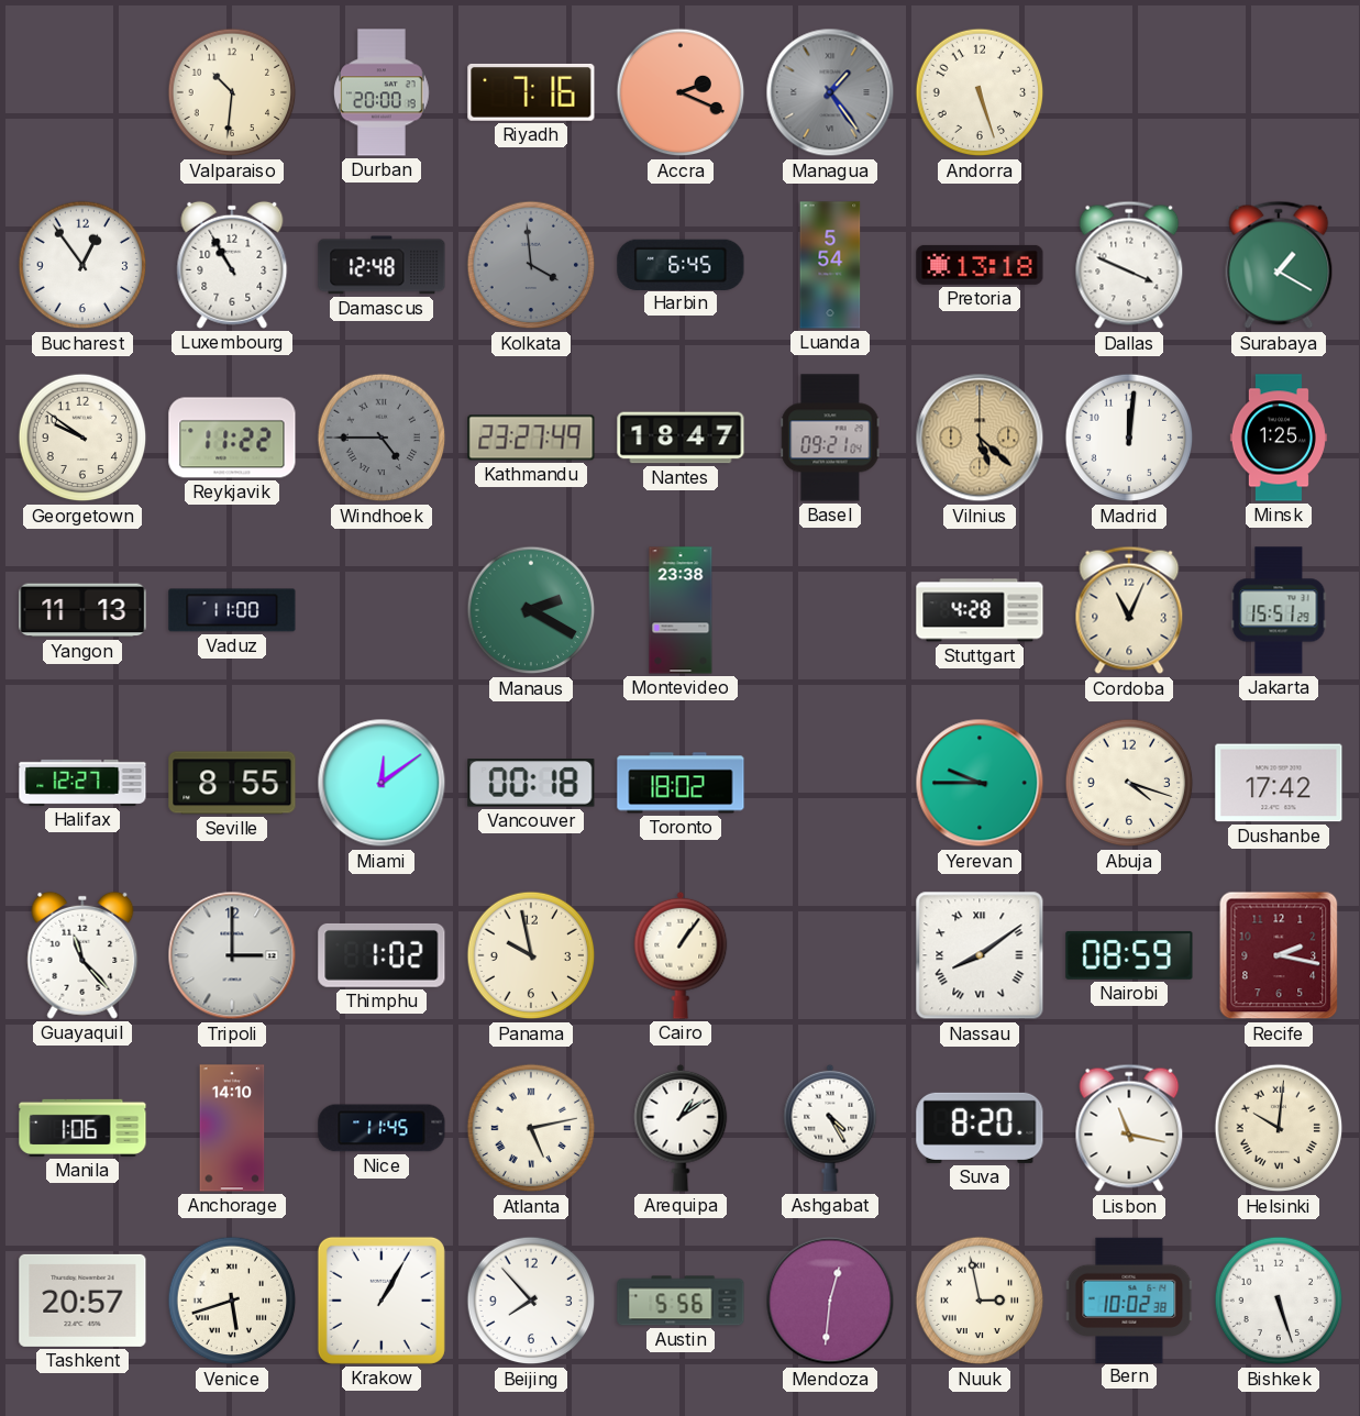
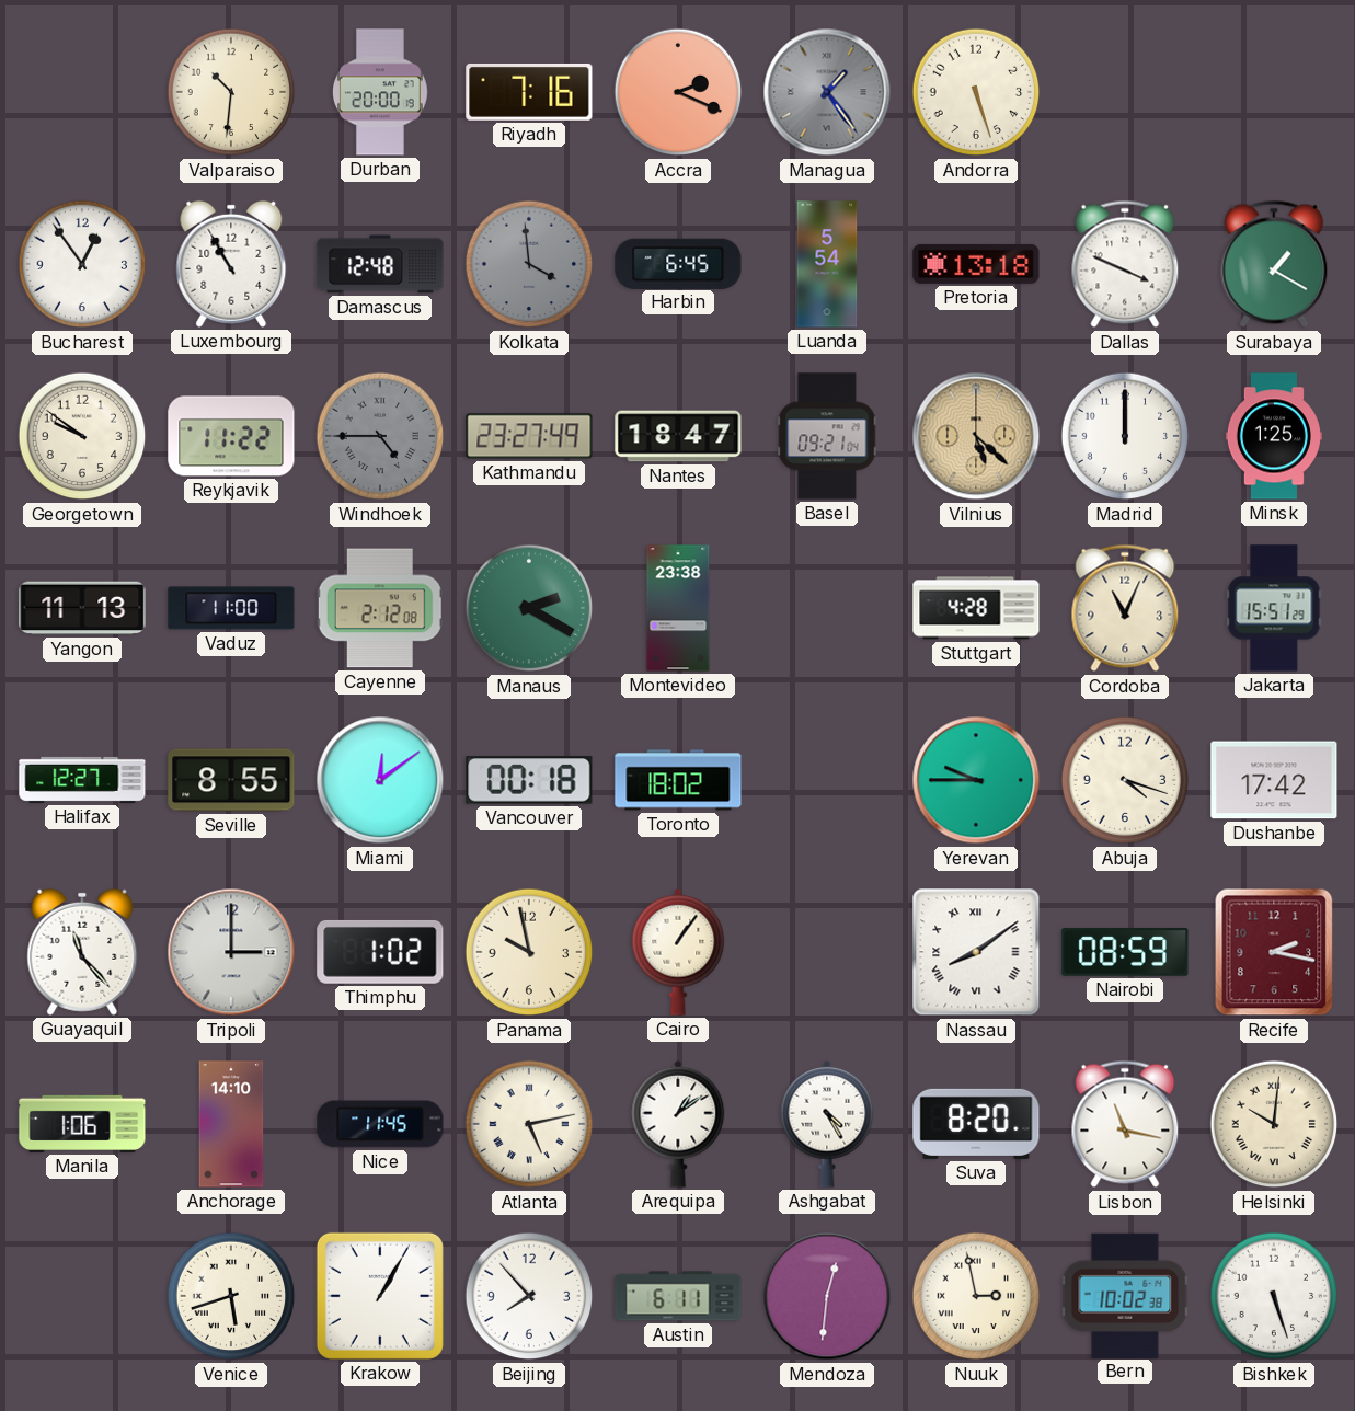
Madrid: 12:01 -> 12:00
Cayenne: none -> 2:12
Tashkent: 20:57 -> none
Austin: 5:56 -> 6:11
